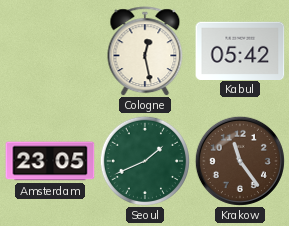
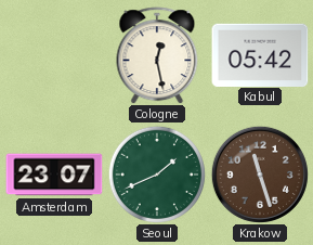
Amsterdam: 23:05 -> 23:07
Krakow: 11:24 -> 11:27
